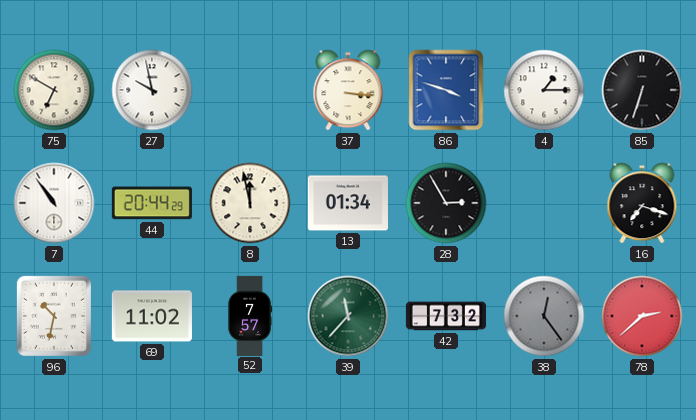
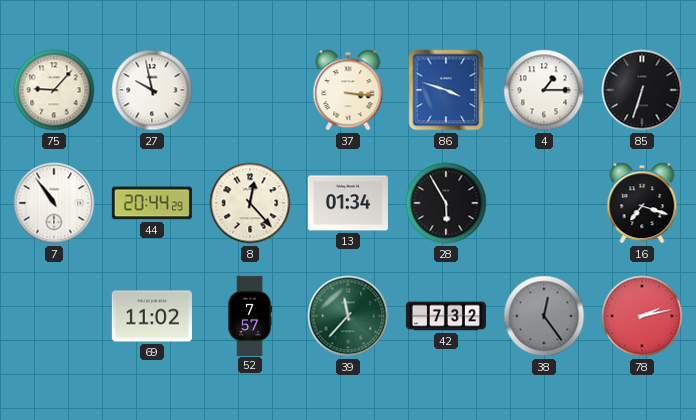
75: 6:50 -> 9:07
8: 11:58 -> 12:23
28: 2:55 -> 5:55
96: 10:32 -> none
78: 2:38 -> 2:13
